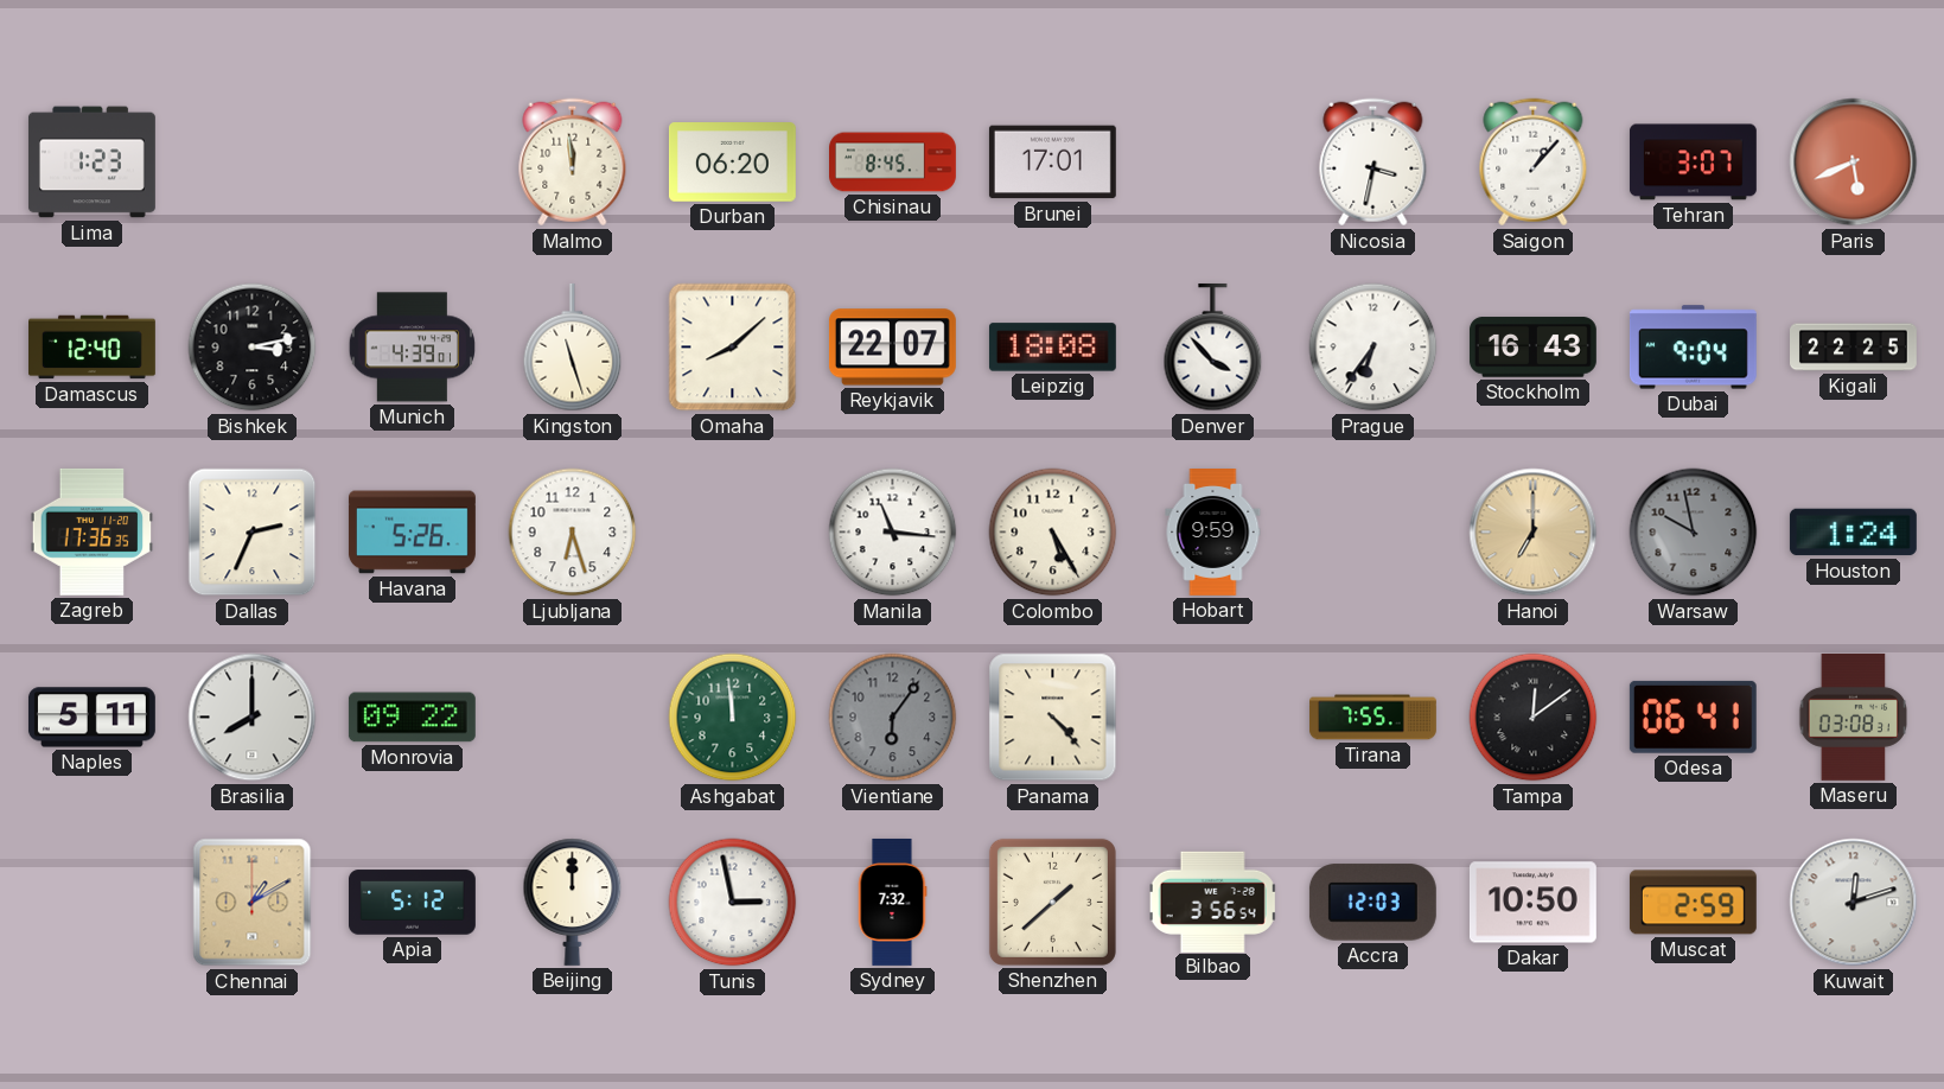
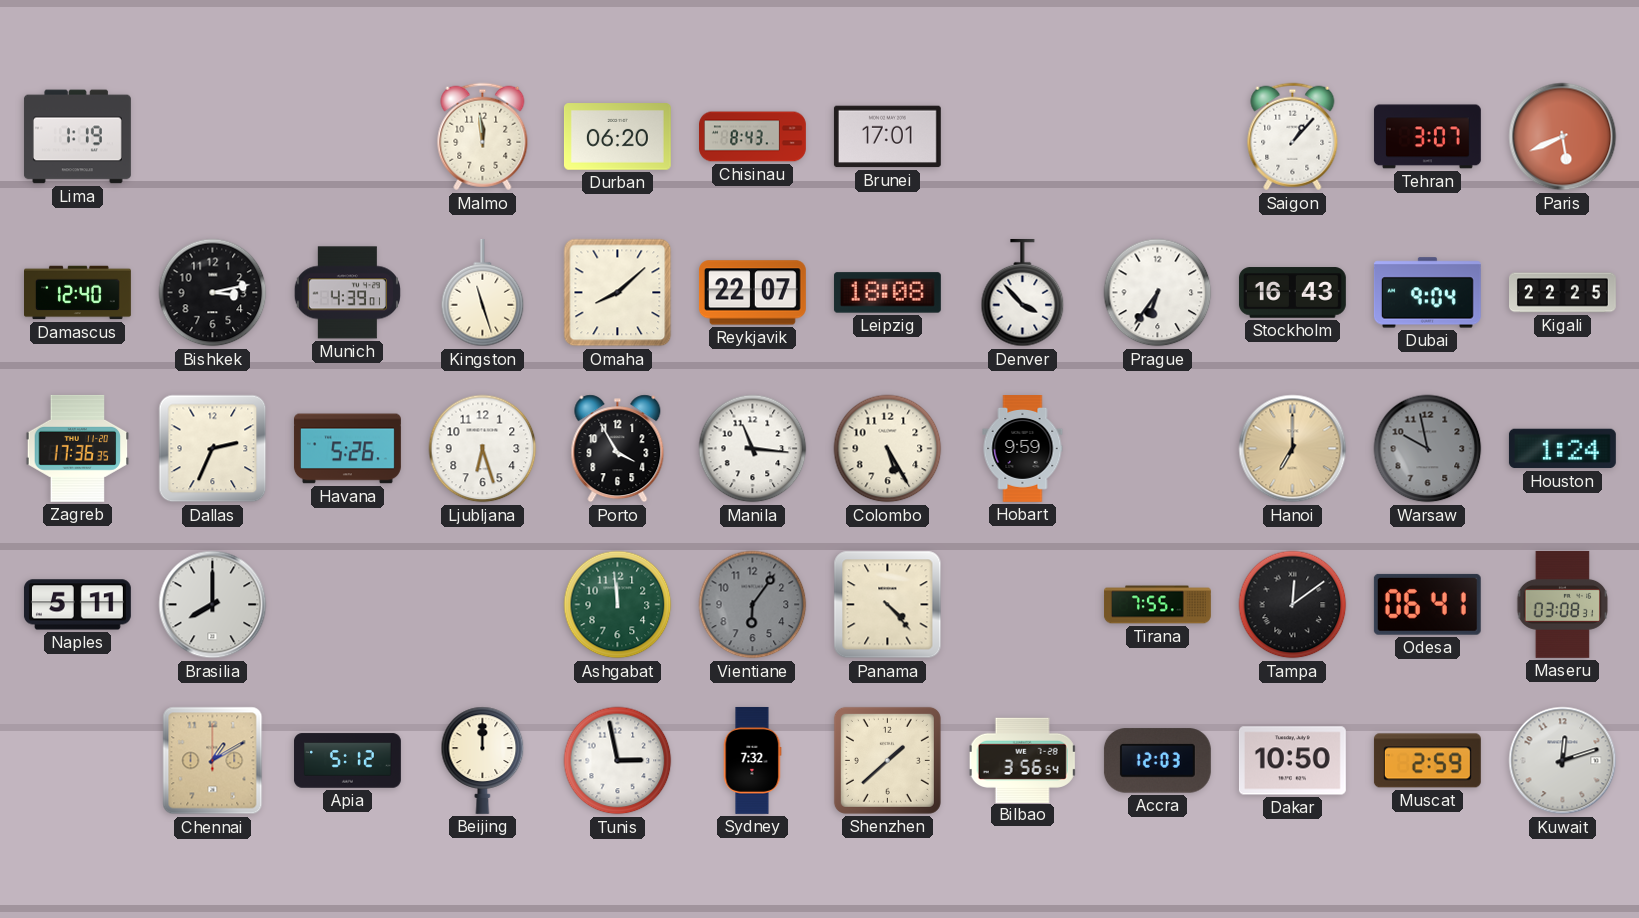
Lima: 1:23 -> 1:19
Chisinau: 8:45 -> 8:43
Nicosia: 3:32 -> none
Porto: none -> 3:55
Monrovia: 09:22 -> none
